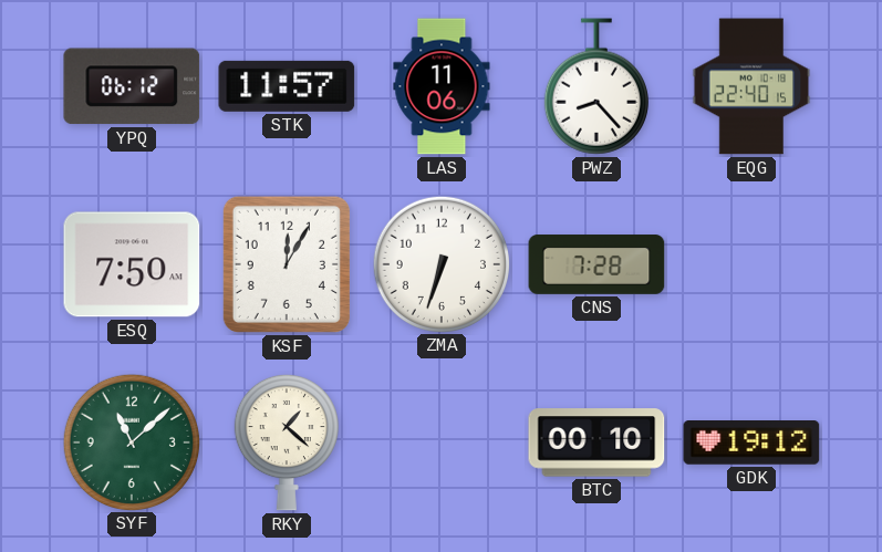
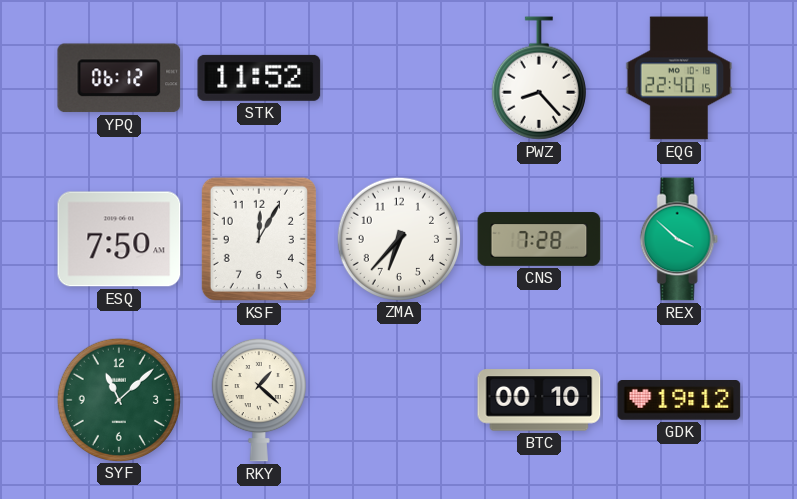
STK: 11:57 -> 11:52
LAS: 11:06 -> none
ZMA: 6:33 -> 6:37
REX: none -> 3:52
